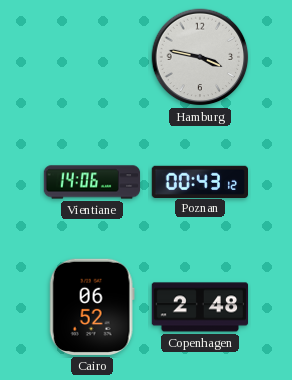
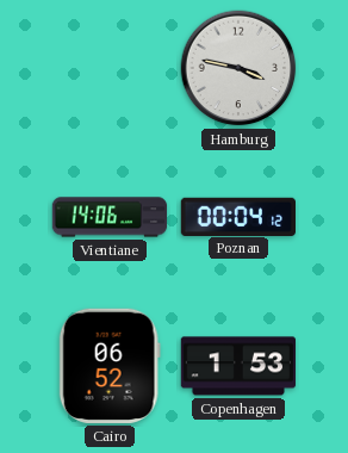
Poznan: 00:43 -> 00:04
Copenhagen: 2:48 -> 1:53
